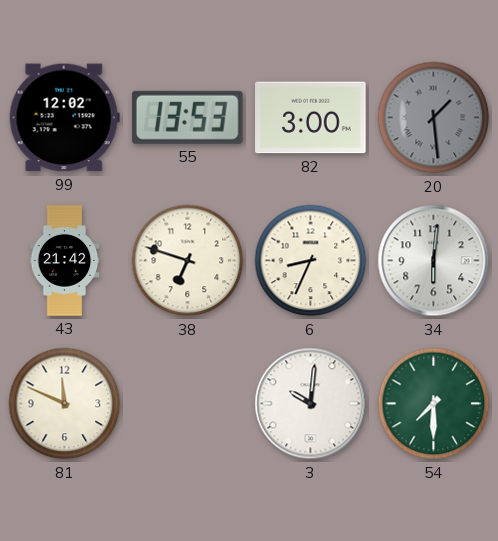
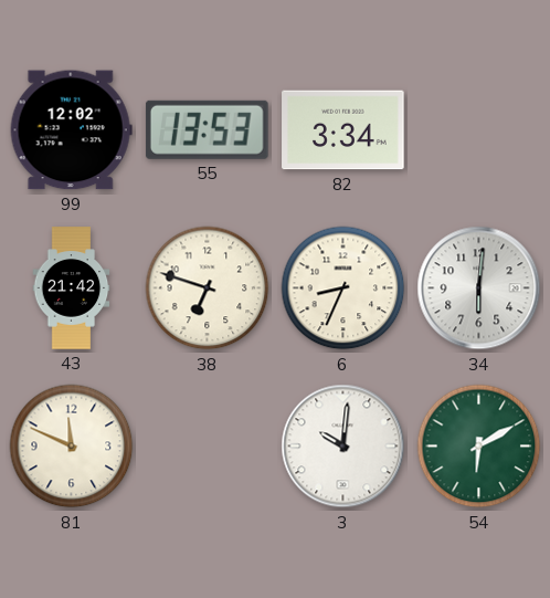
82: 3:00 -> 3:34
20: 1:29 -> none
54: 7:30 -> 6:10
